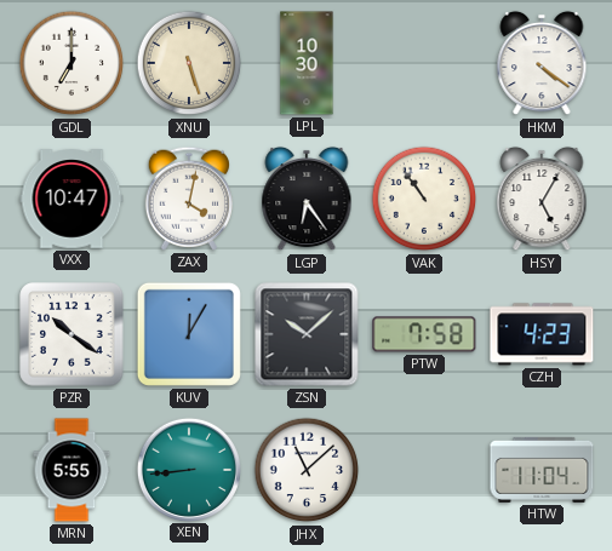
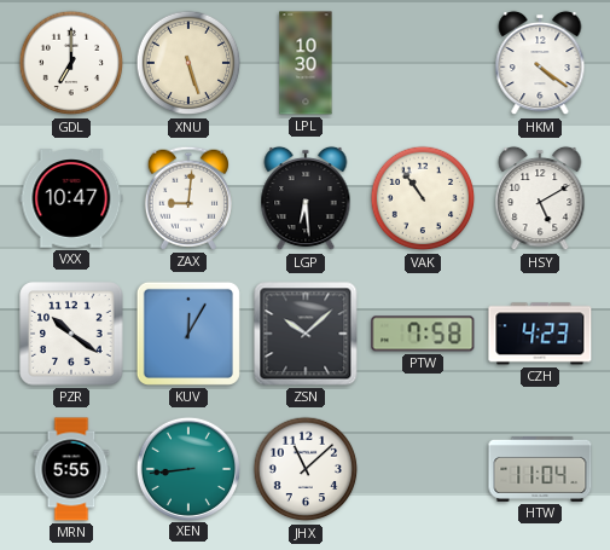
ZAX: 4:02 -> 9:01
LGP: 6:24 -> 6:29
HSY: 5:05 -> 5:10
